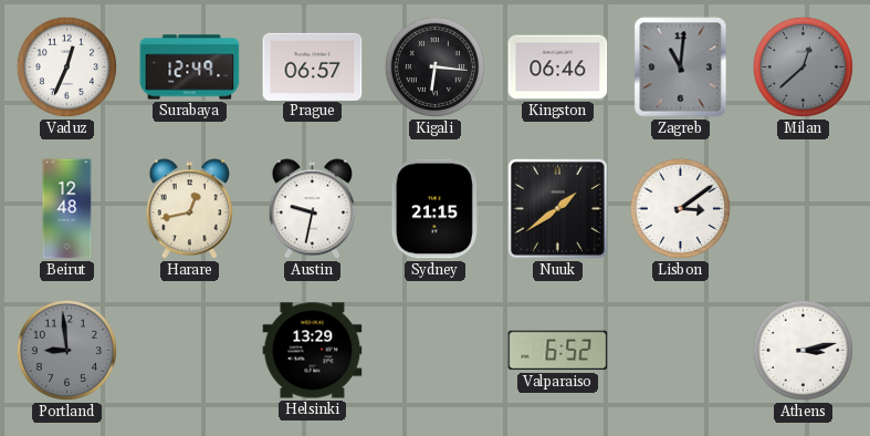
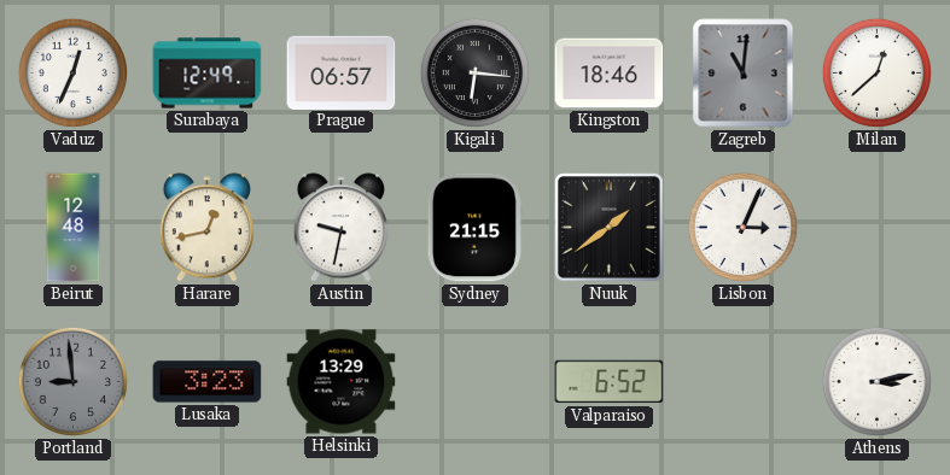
Kingston: 06:46 -> 18:46
Milan dial: grey -> white
Lisbon: 3:09 -> 3:04
Lusaka: none -> 3:23
